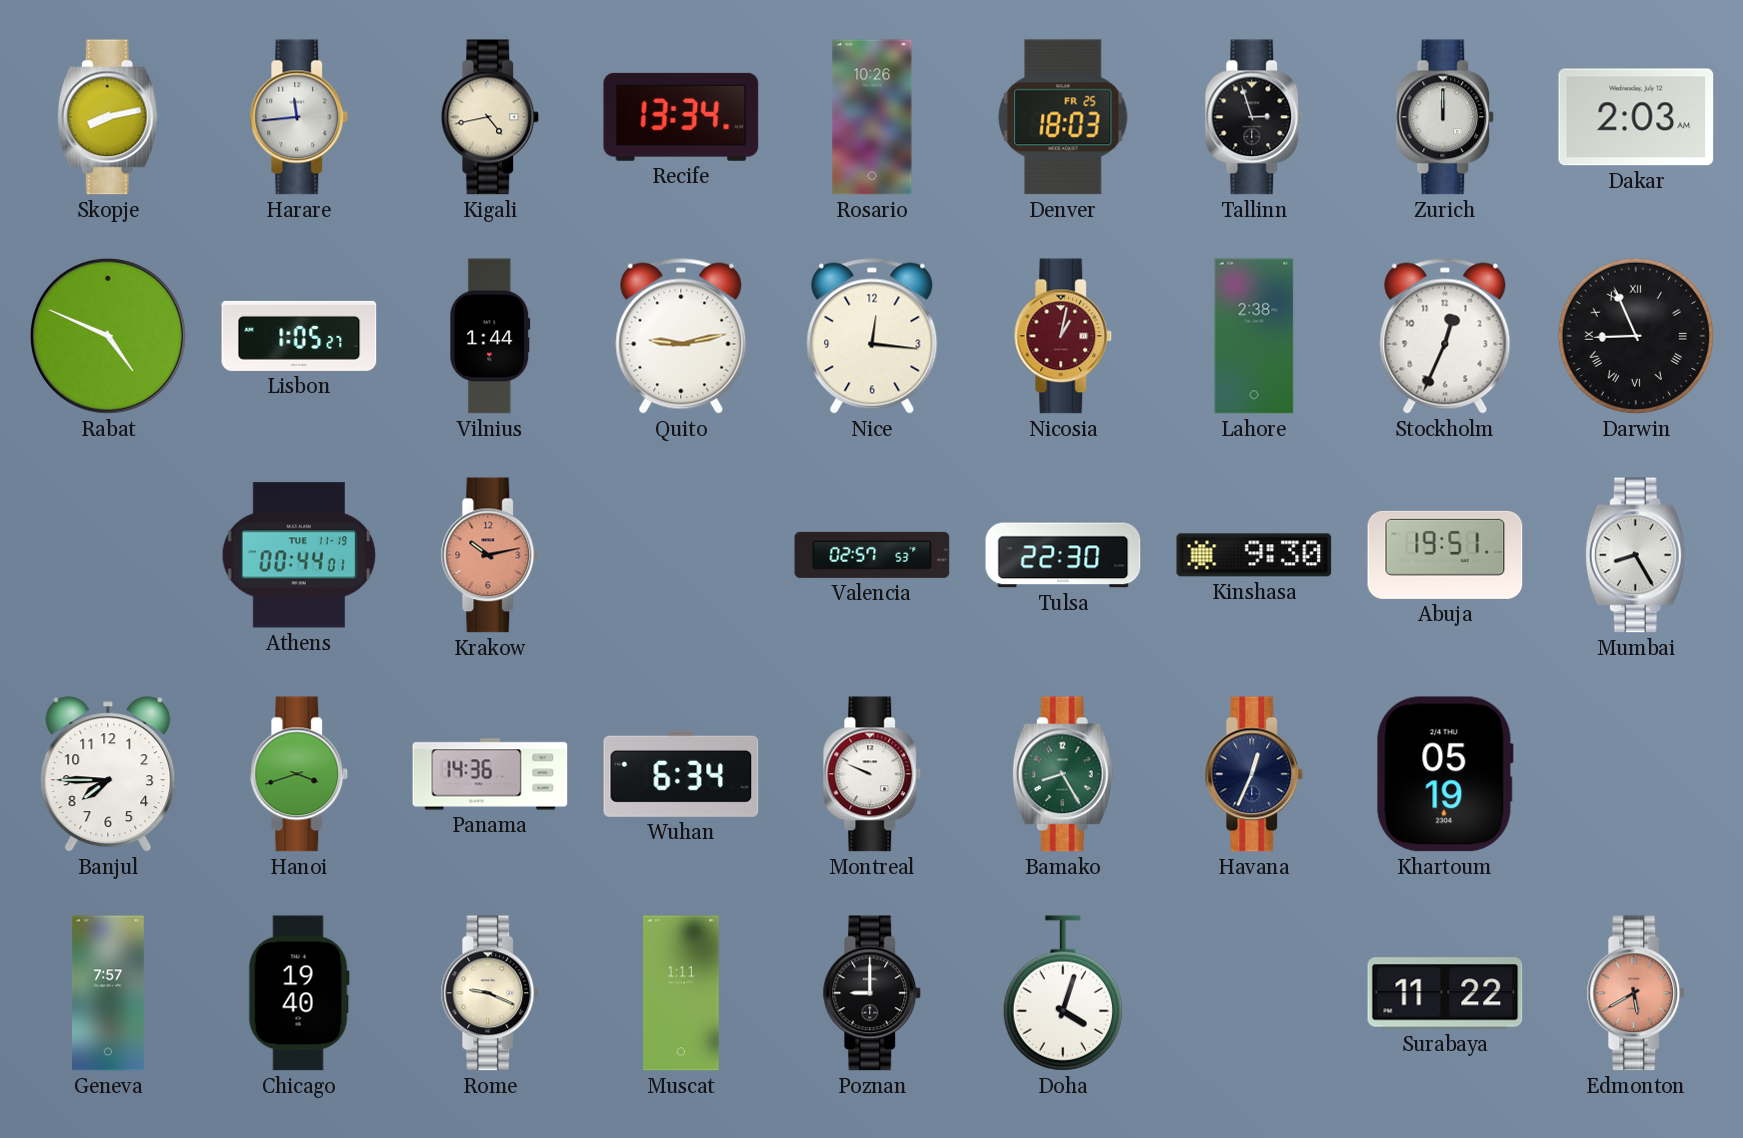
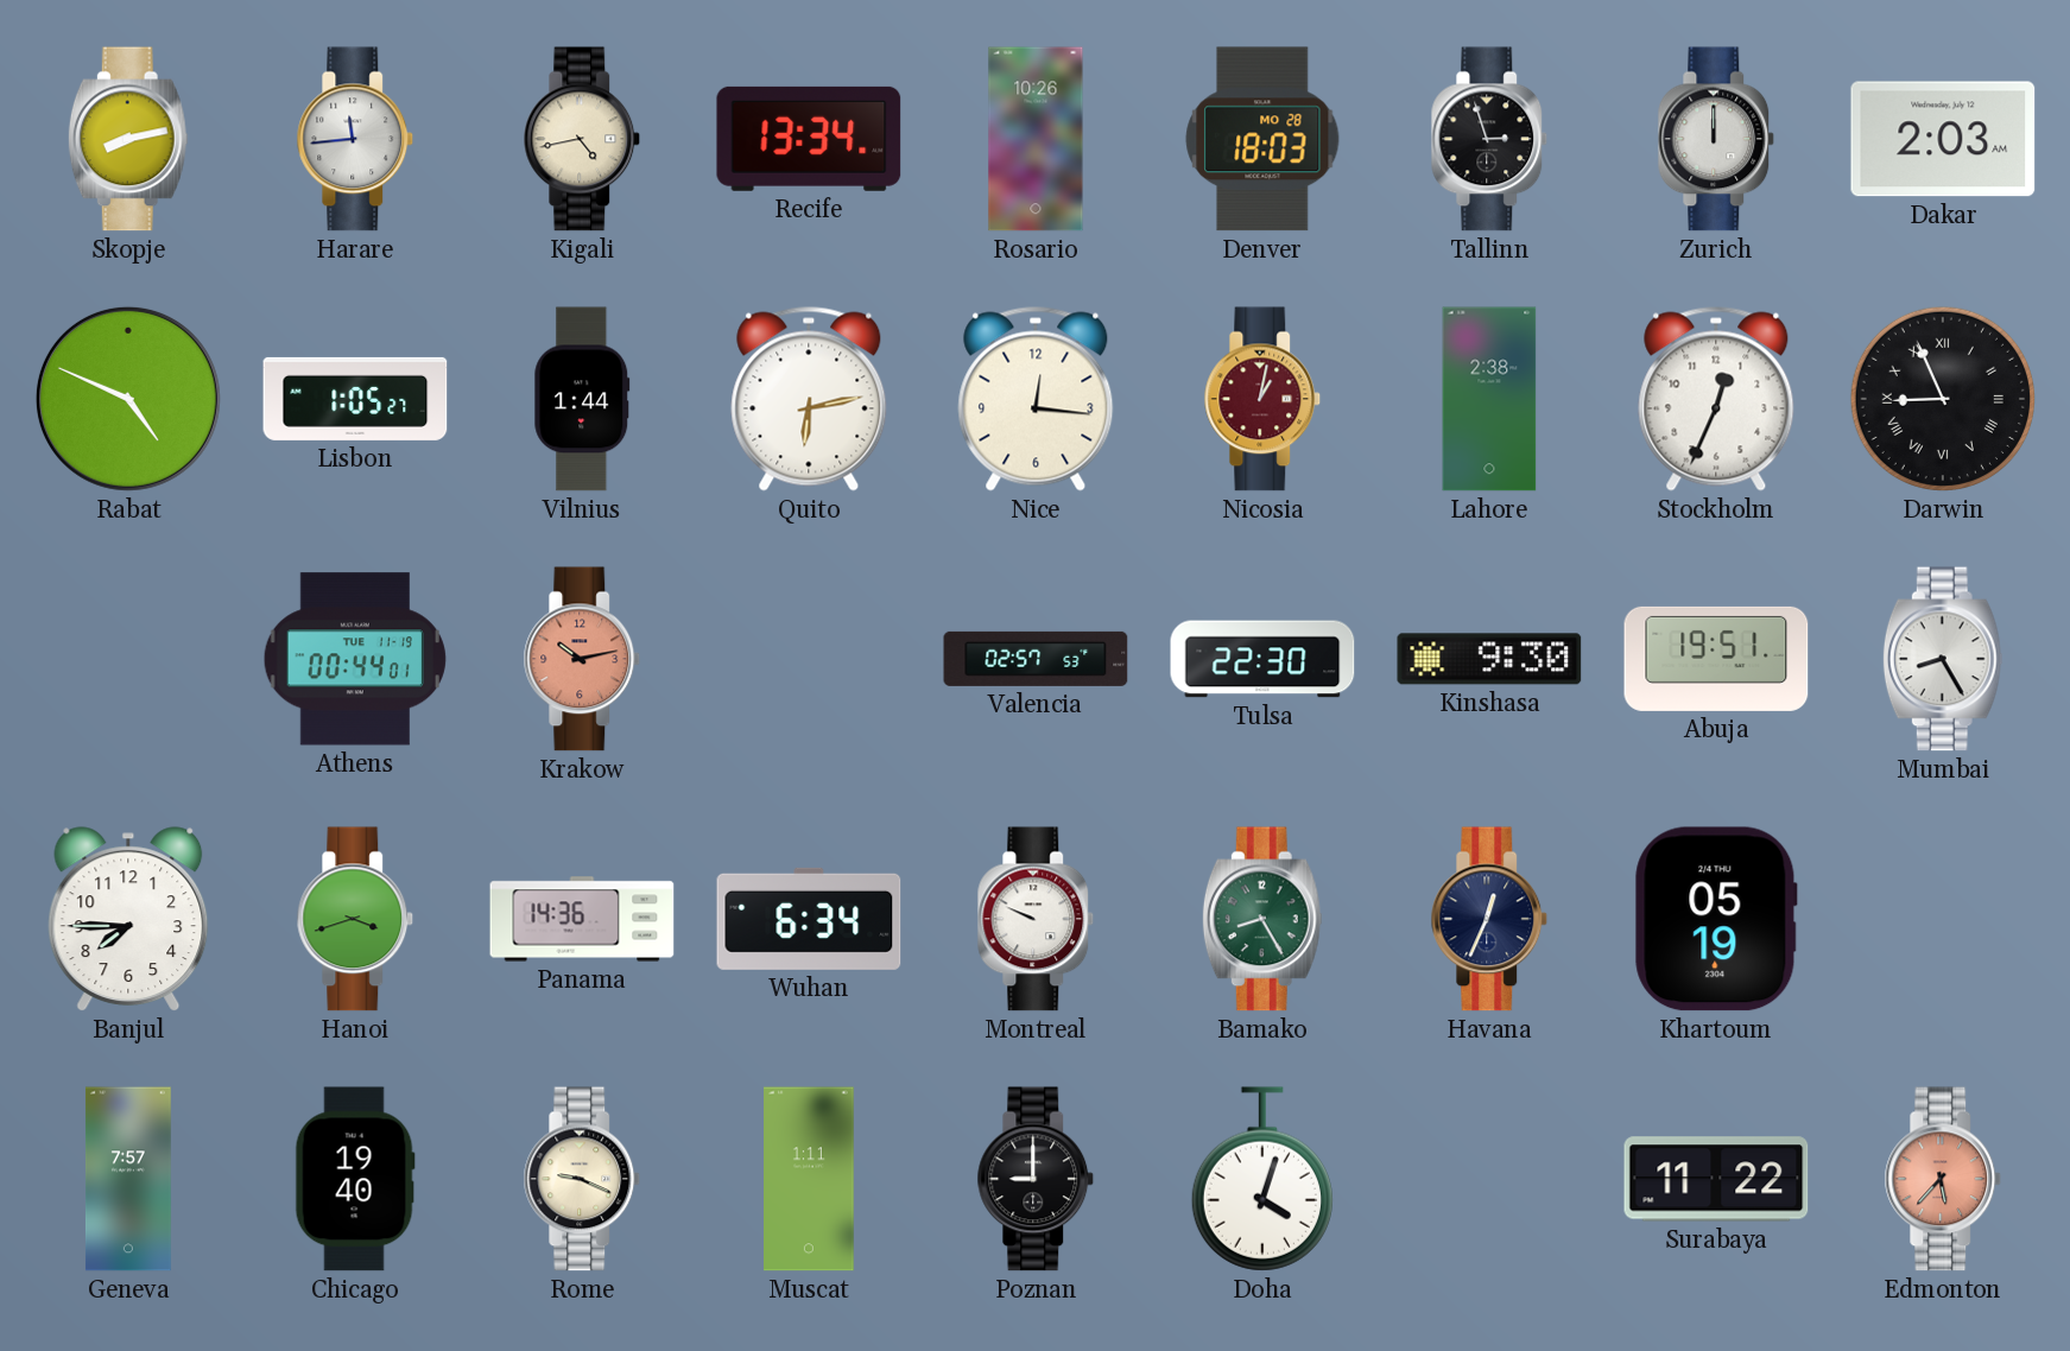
Denver date: FR 25 -> MO 28
Quito: 9:13 -> 6:13
Edmonton: 5:40 -> 5:37
